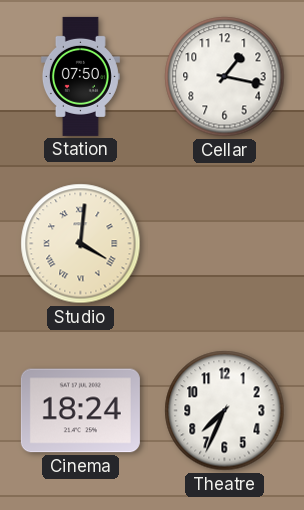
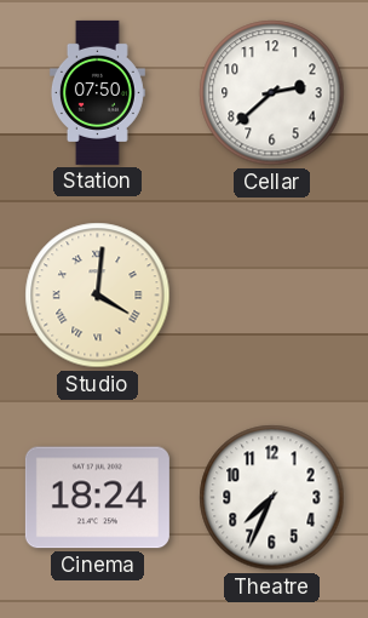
Cellar: 1:17 -> 2:38
